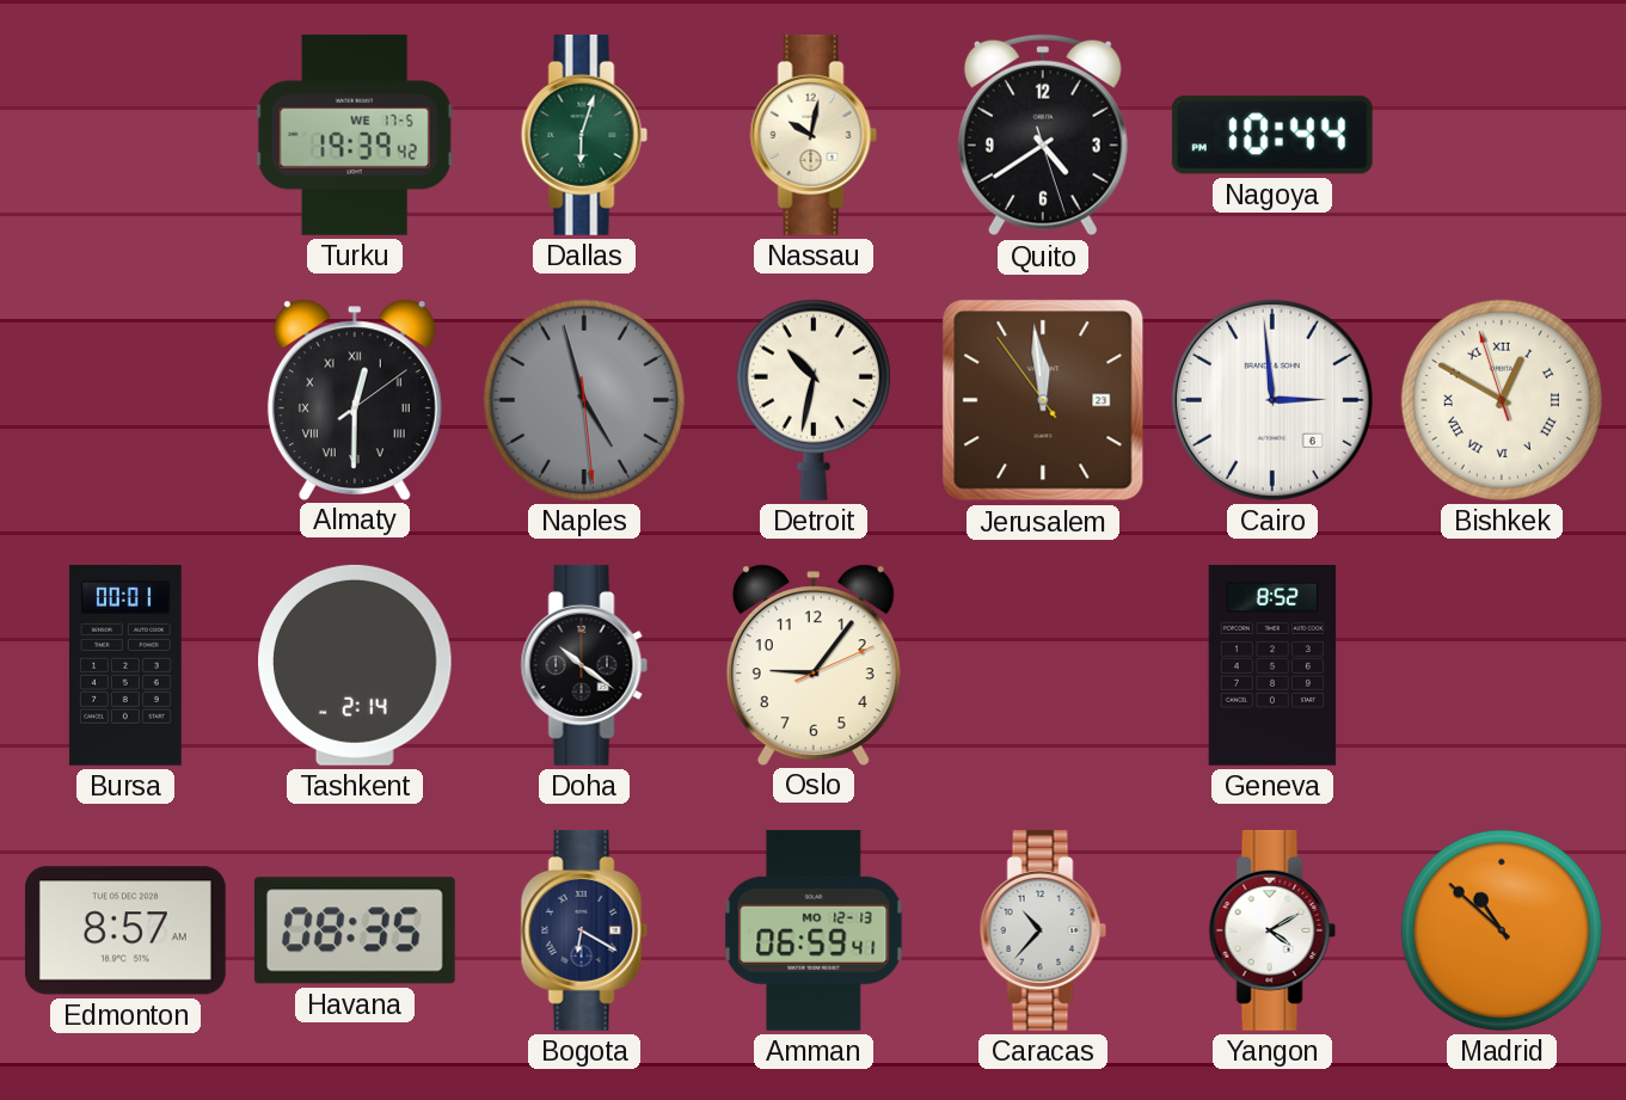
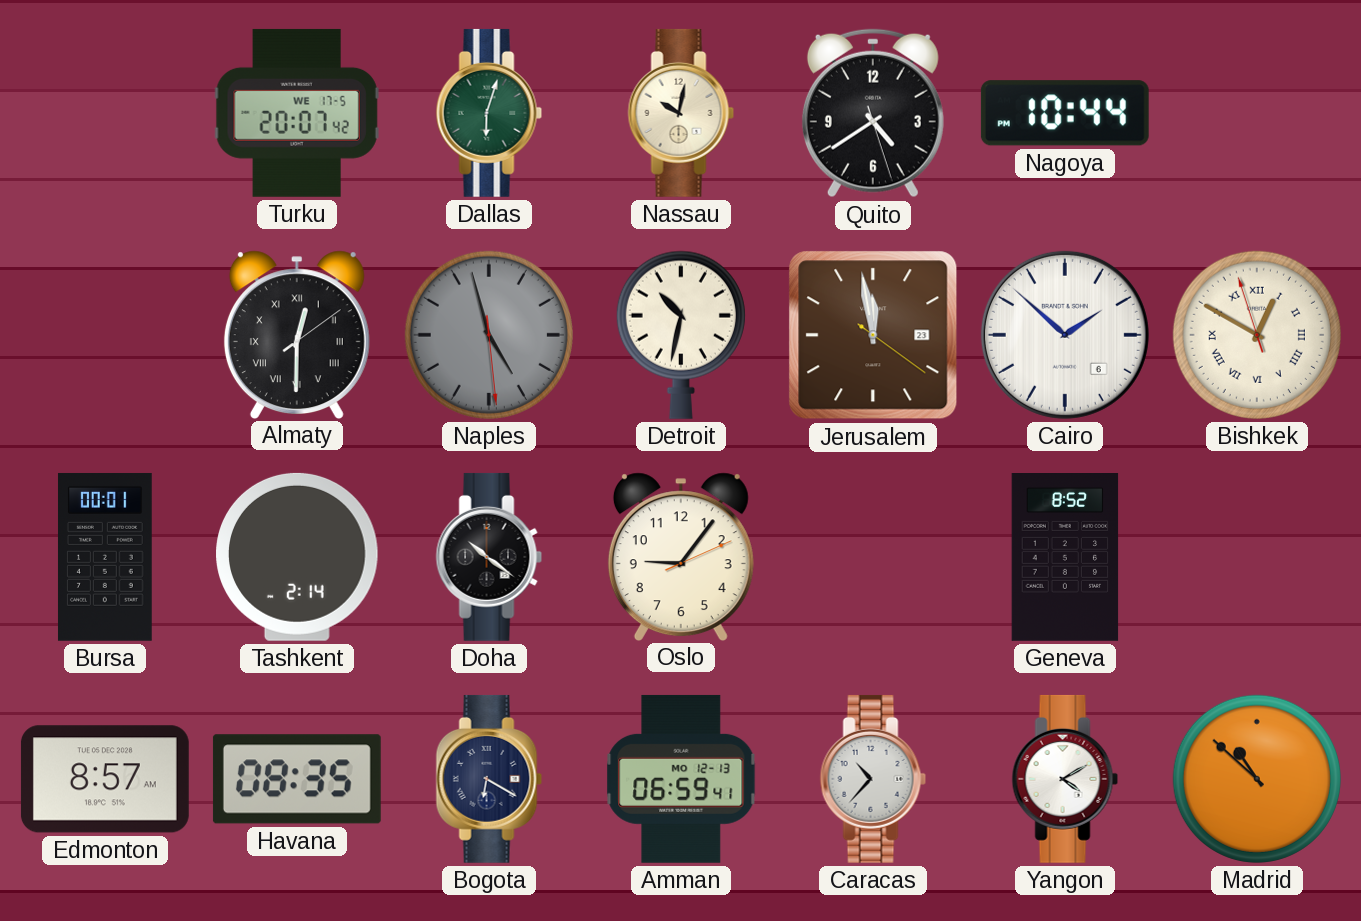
Turku: 19:39 -> 20:07
Jerusalem: 11:58:54 -> 11:58:21
Cairo: 2:59 -> 1:52
